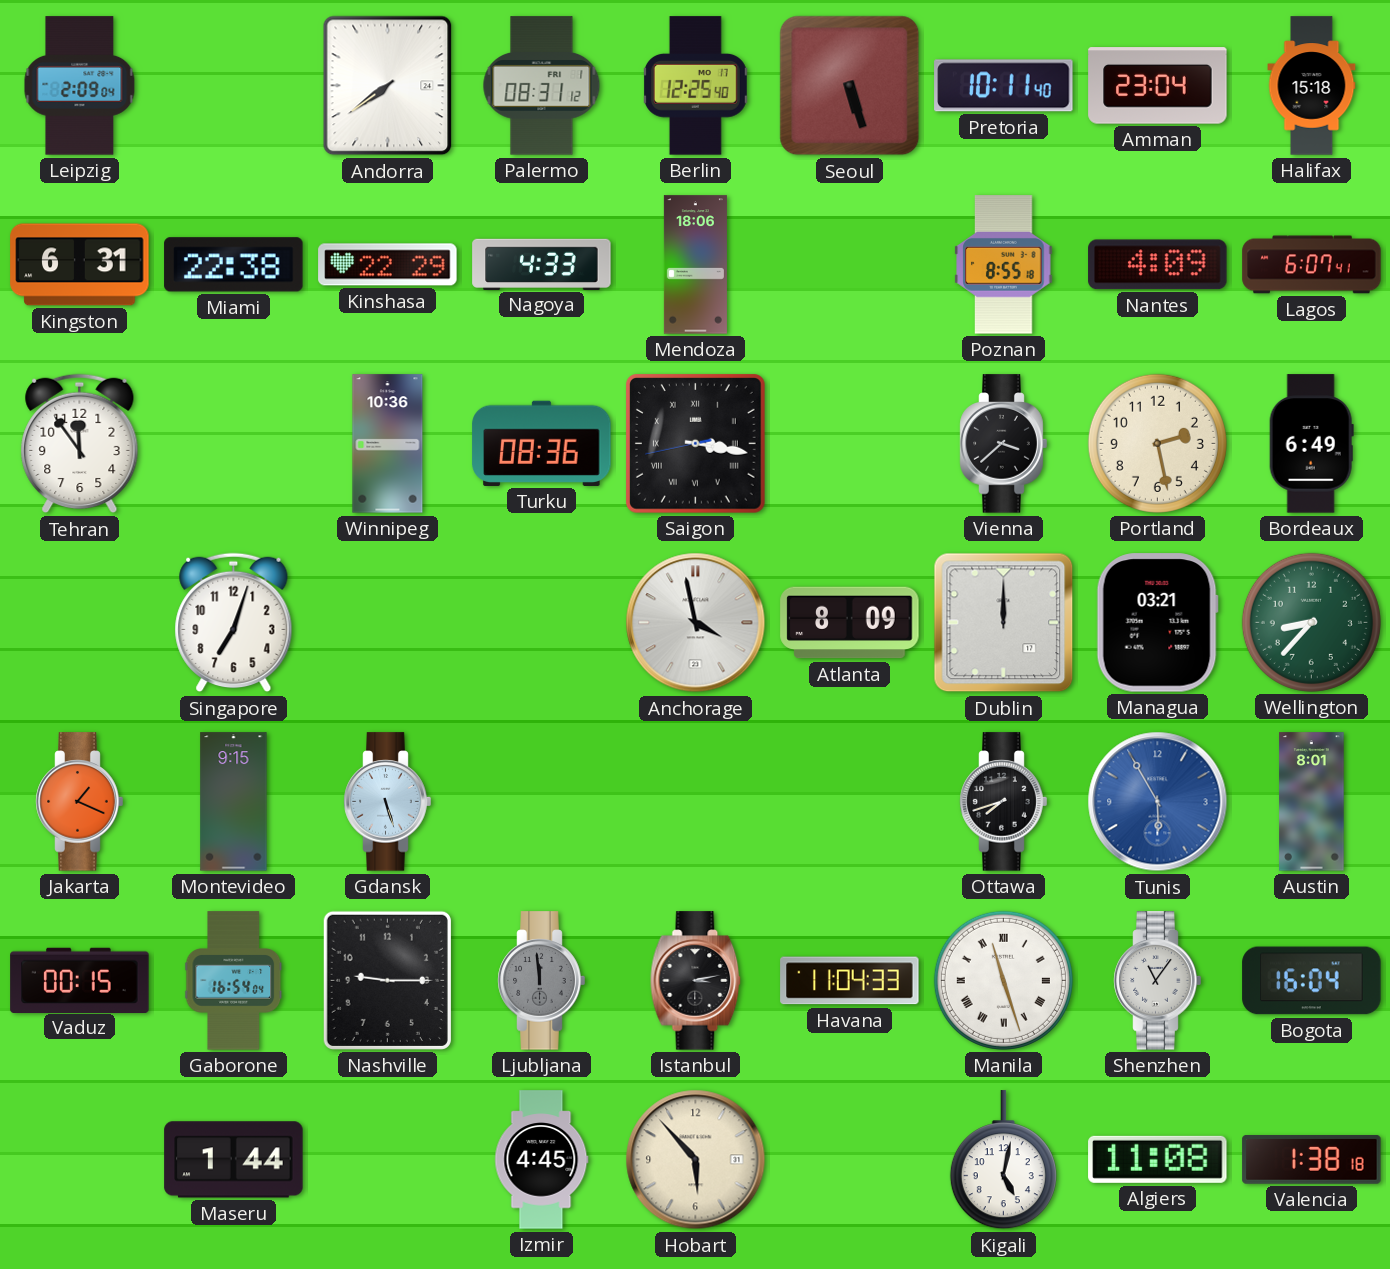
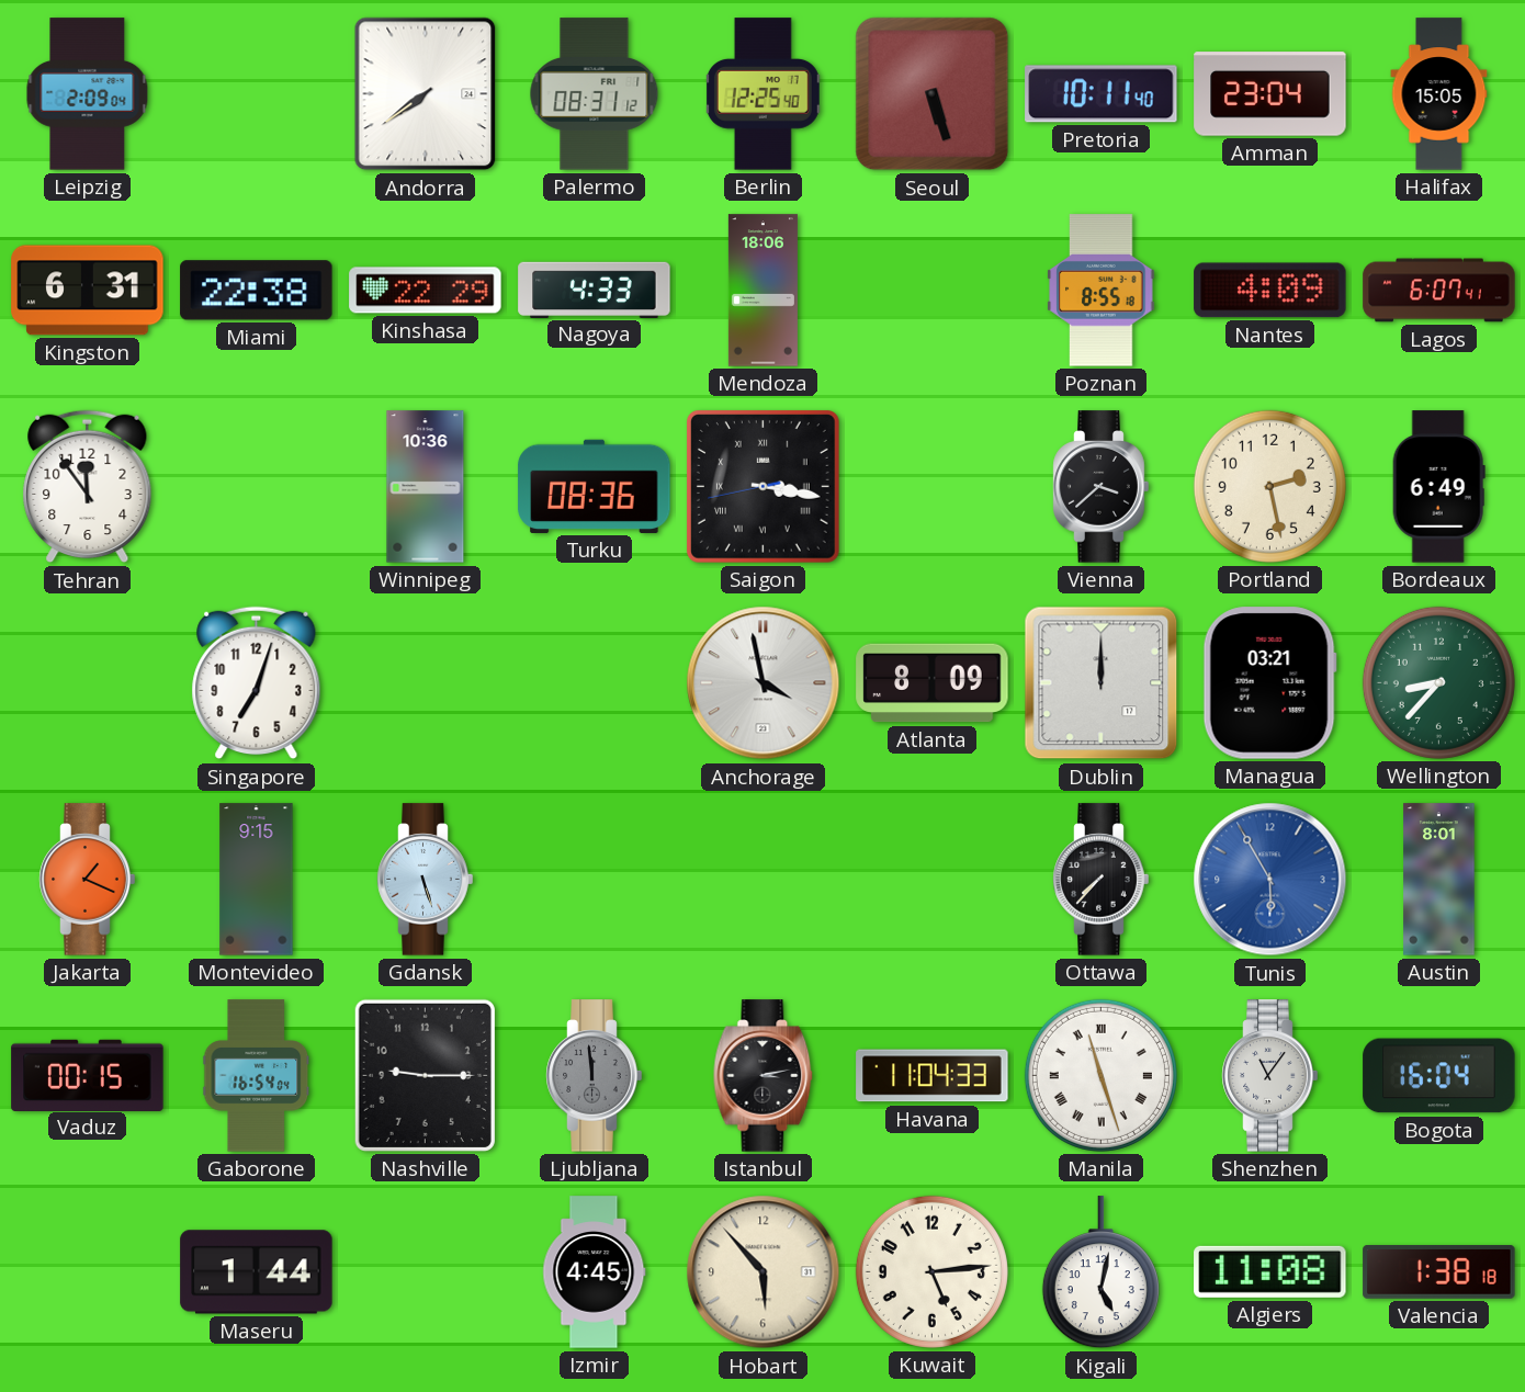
Halifax: 15:18 -> 15:05
Ottawa: 7:42 -> 7:37
Kuwait: none -> 5:14
